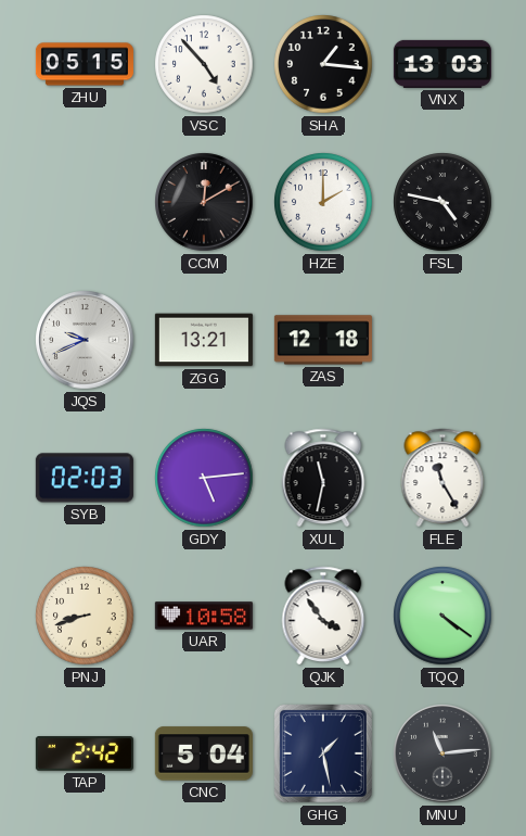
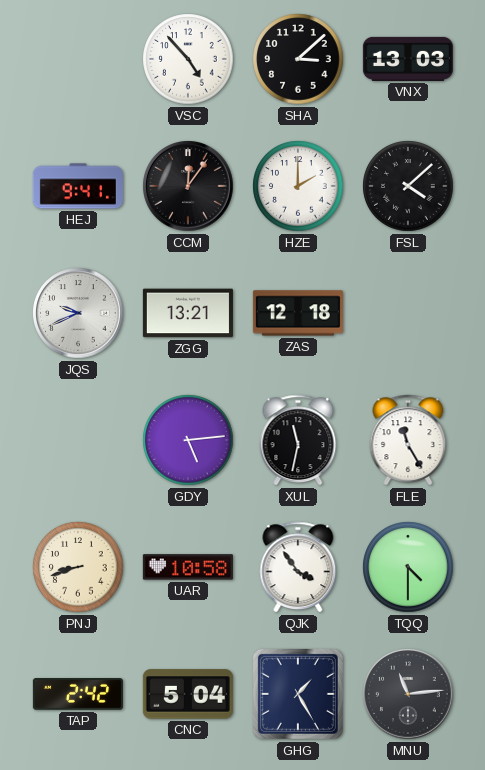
ZHU: 05:15 -> none
SHA: 1:16 -> 3:08
HEJ: none -> 9:41
CCM: 12:10 -> 12:06
FSL: 4:47 -> 4:08
SYB: 02:03 -> none
TQQ: 4:21 -> 4:30
GHG: 1:28 -> 1:25
